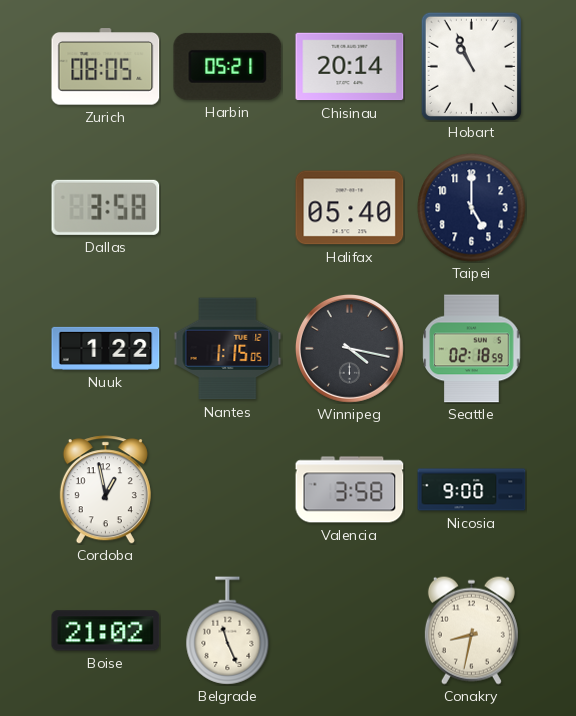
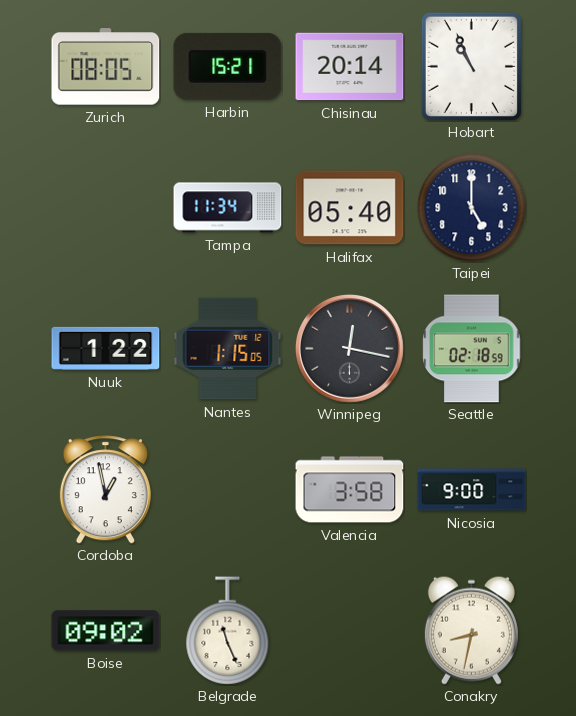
Harbin: 05:21 -> 15:21
Dallas: 3:58 -> none
Tampa: none -> 11:34
Winnipeg: 4:17 -> 12:17
Boise: 21:02 -> 09:02
